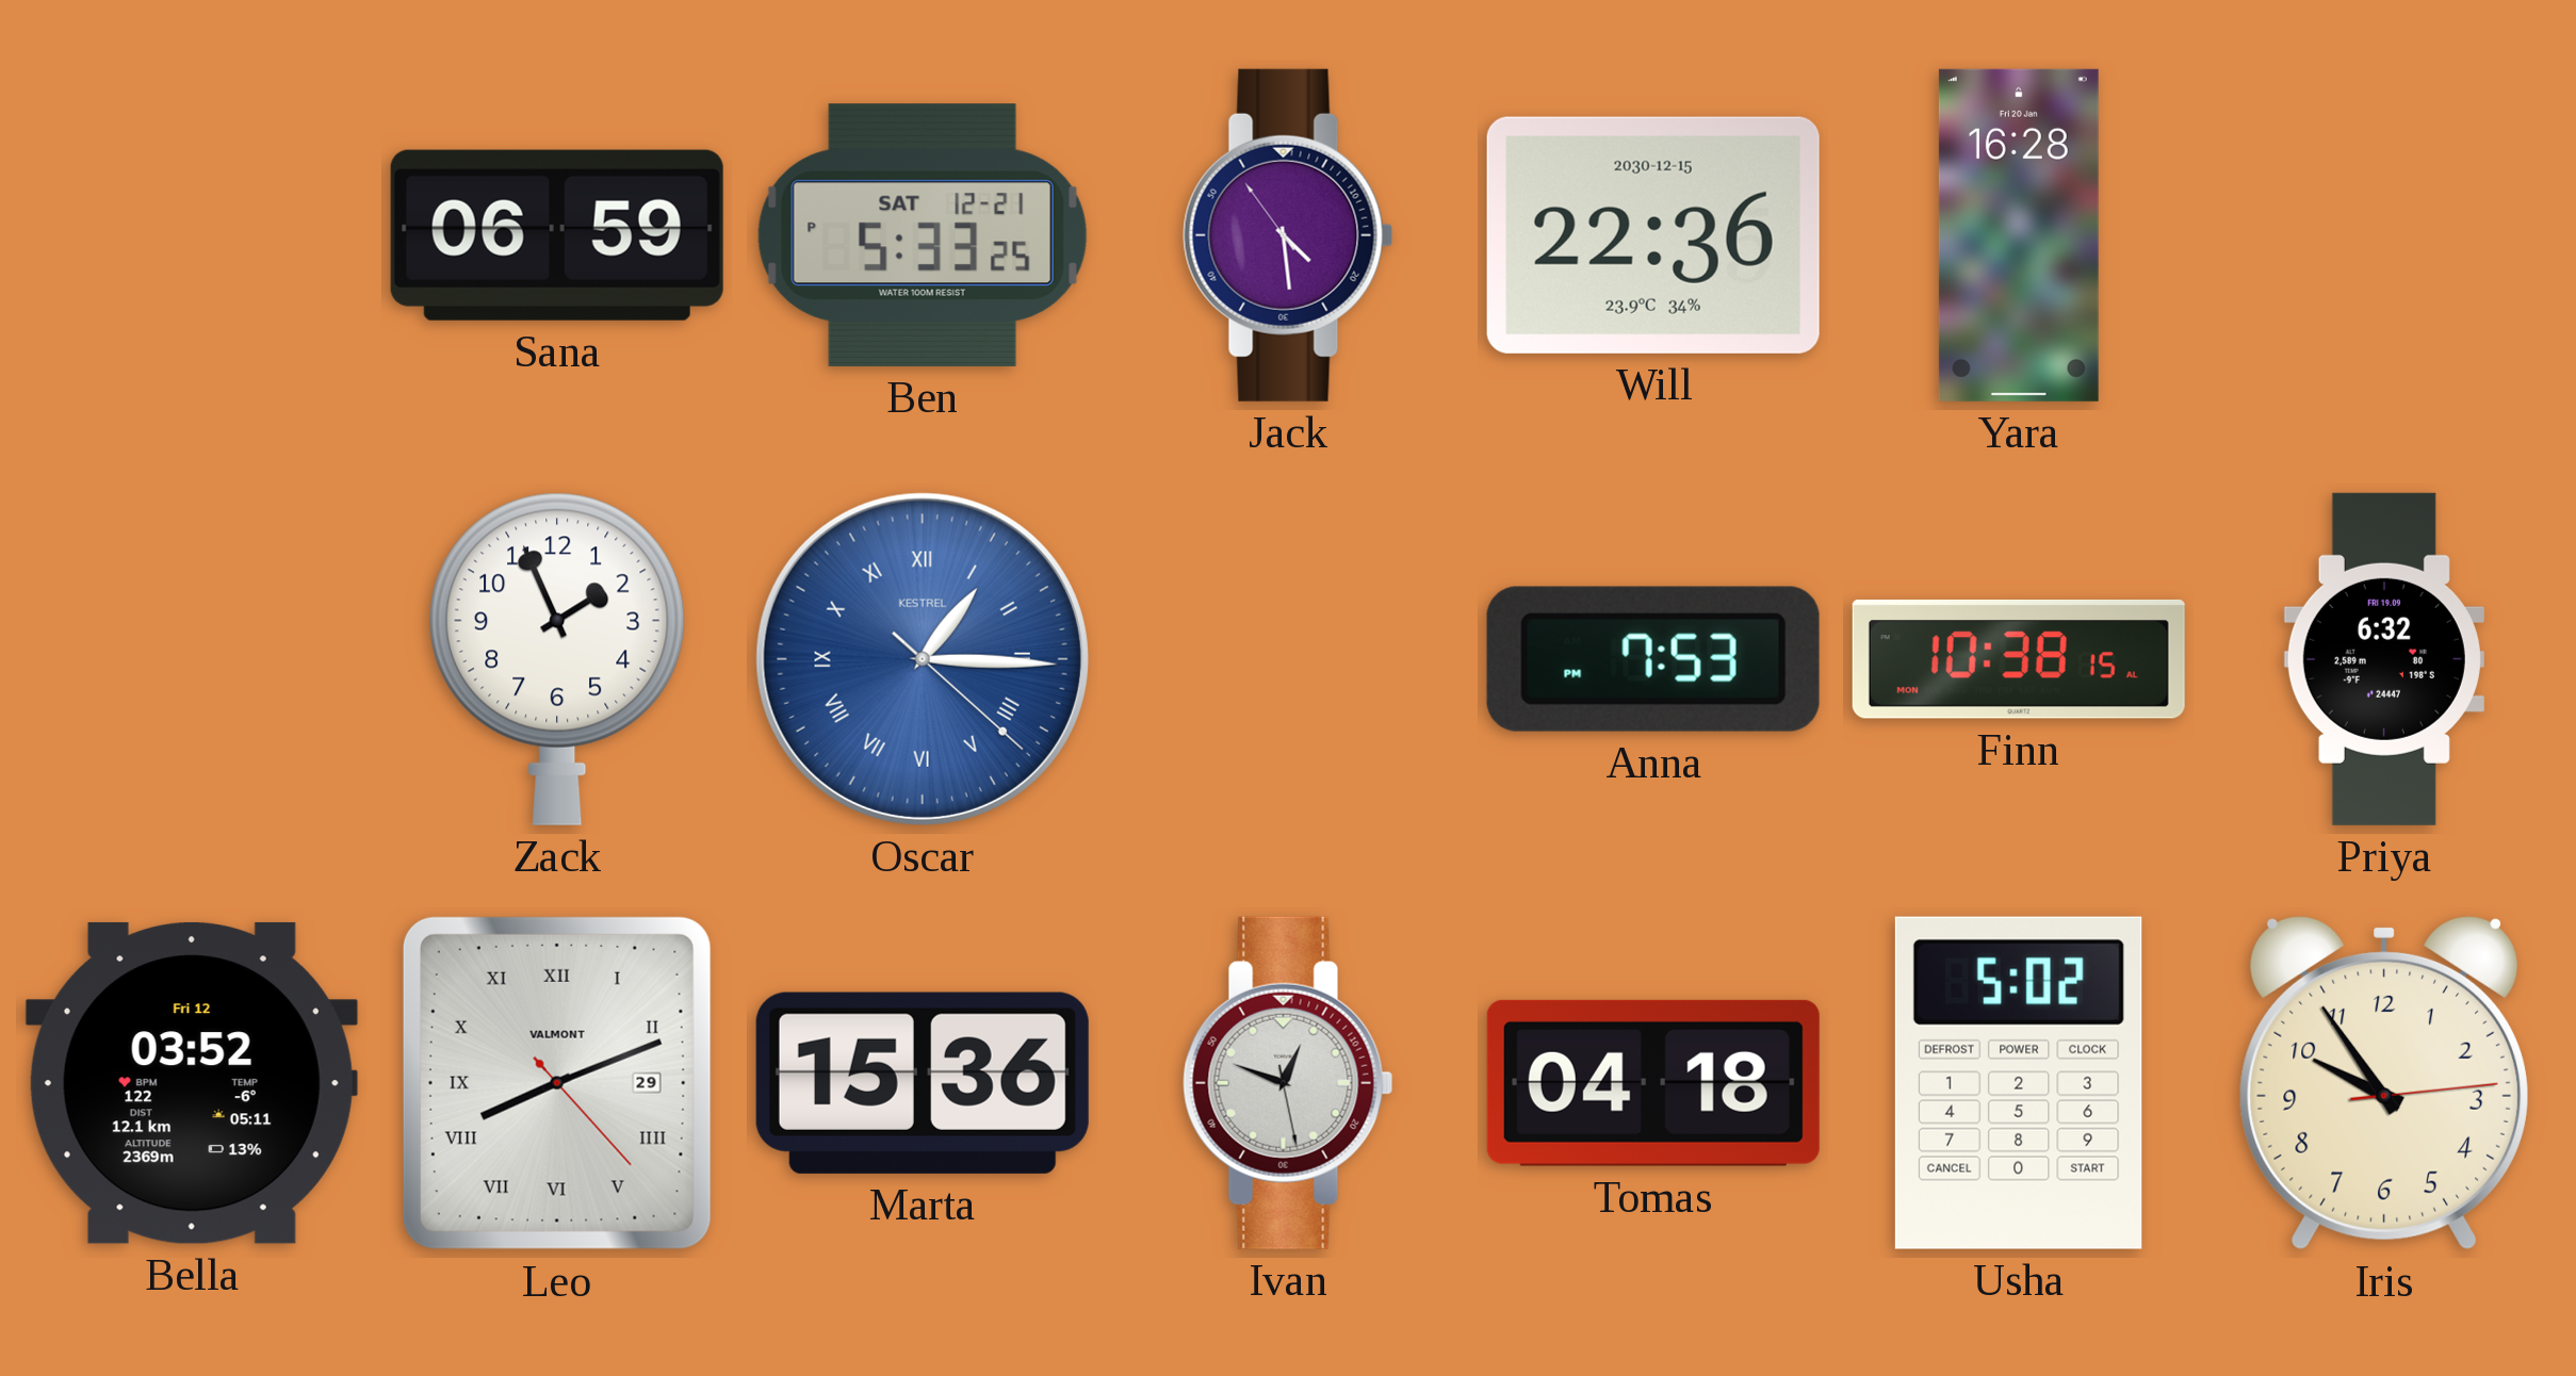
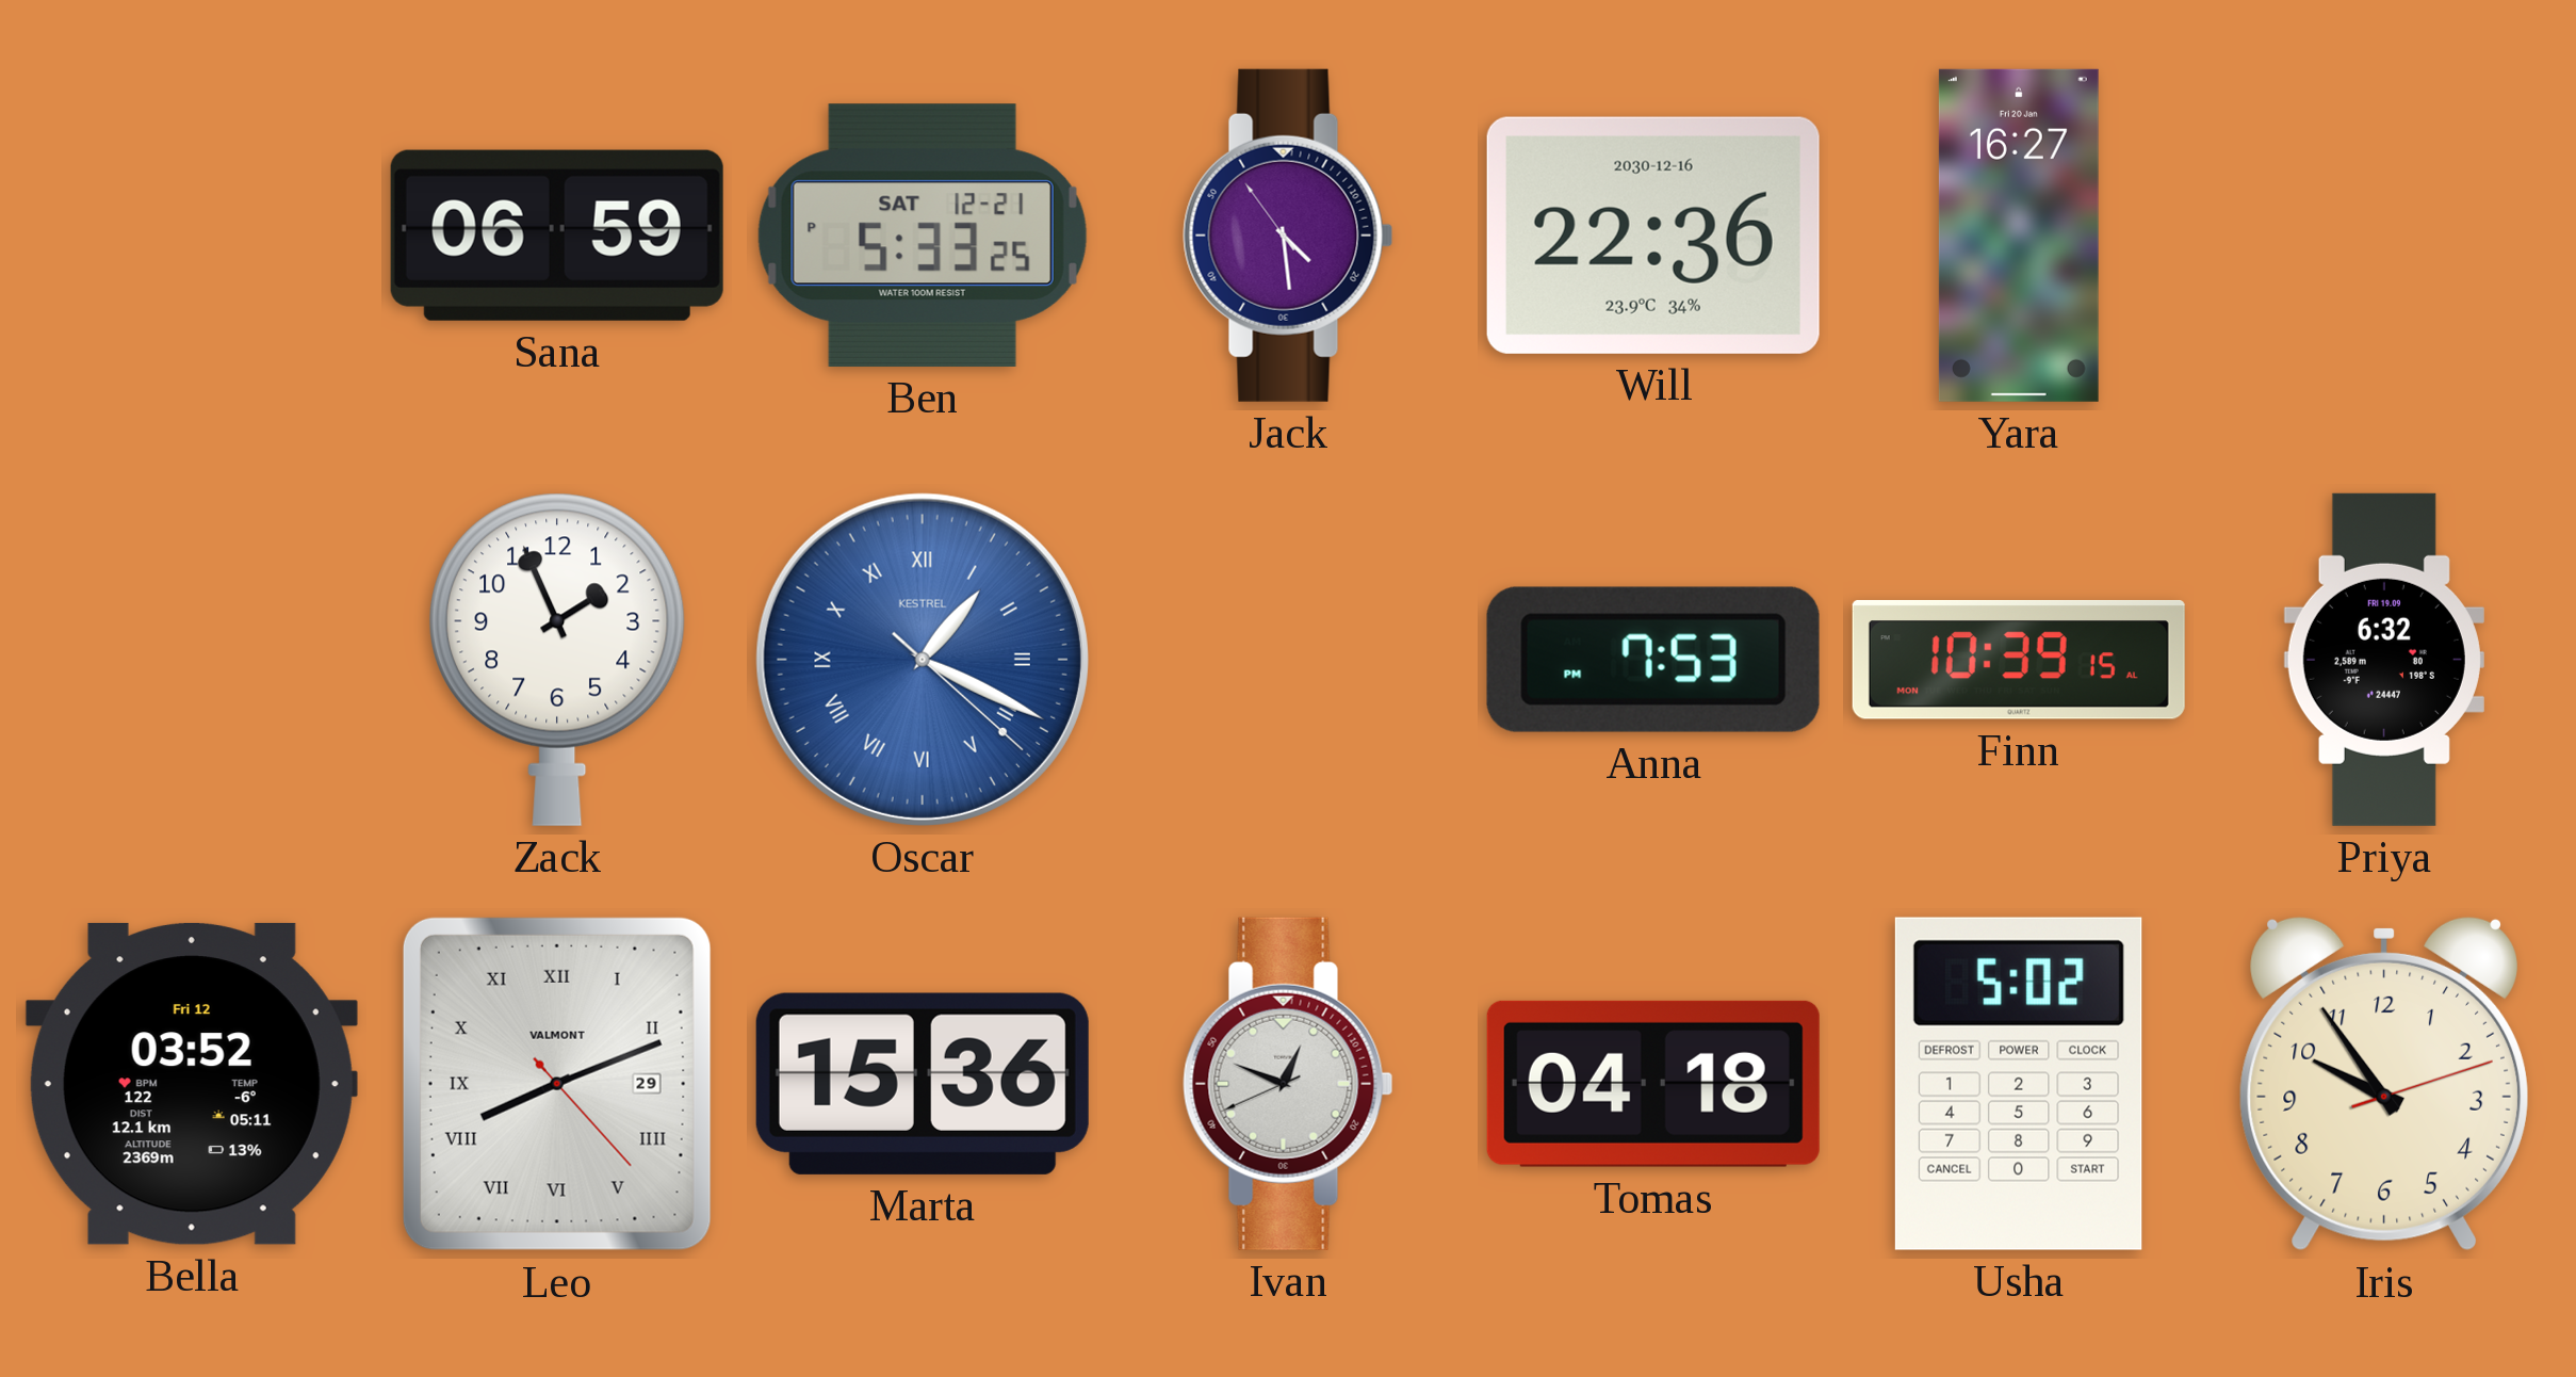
Will date: 2030-12-15 -> 2030-12-16
Yara: 16:28 -> 16:27
Oscar: 1:15 -> 1:19
Finn: 10:38 -> 10:39
Ivan: 12:48:28 -> 12:48:41
Iris: 9:54:14 -> 9:54:12
